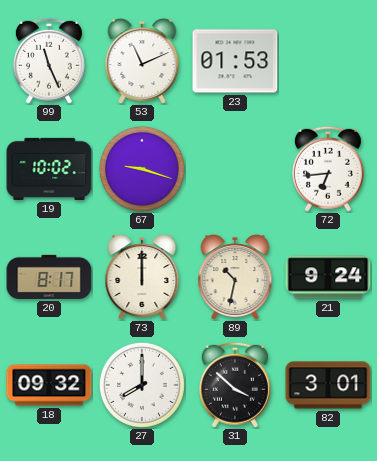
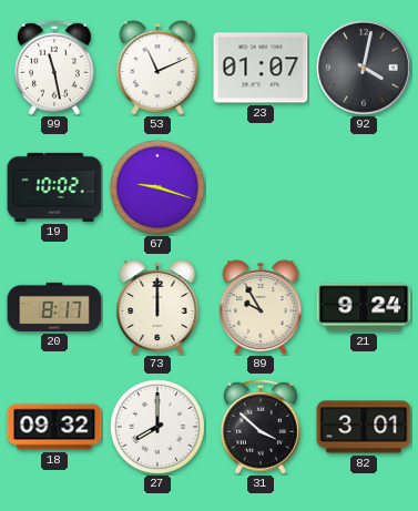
99: 11:26 -> 11:28
23: 01:53 -> 01:07
92: none -> 4:02
72: 6:44 -> none
89: 10:32 -> 9:55
